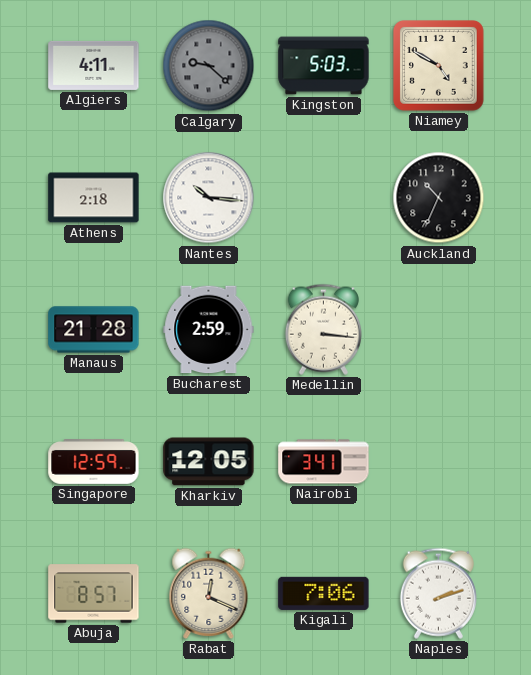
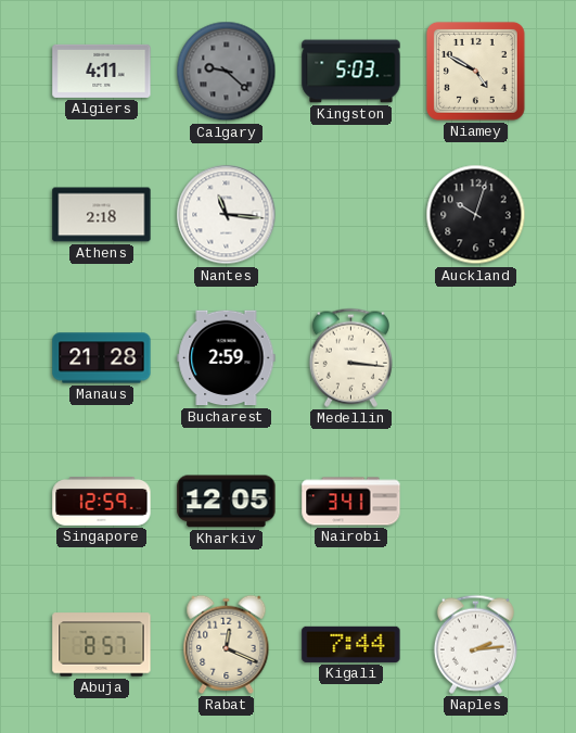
Nantes: 10:16 -> 11:16
Auckland: 10:34 -> 10:03
Kigali: 7:06 -> 7:44
Naples: 2:12 -> 2:14
